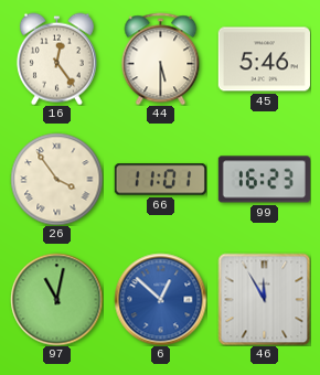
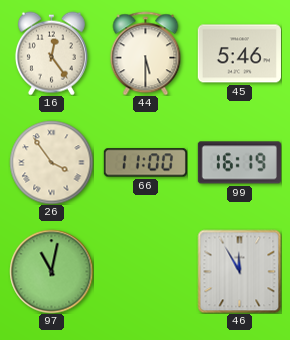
66: 11:01 -> 11:00
99: 16:23 -> 16:19
6: 12:52 -> none
